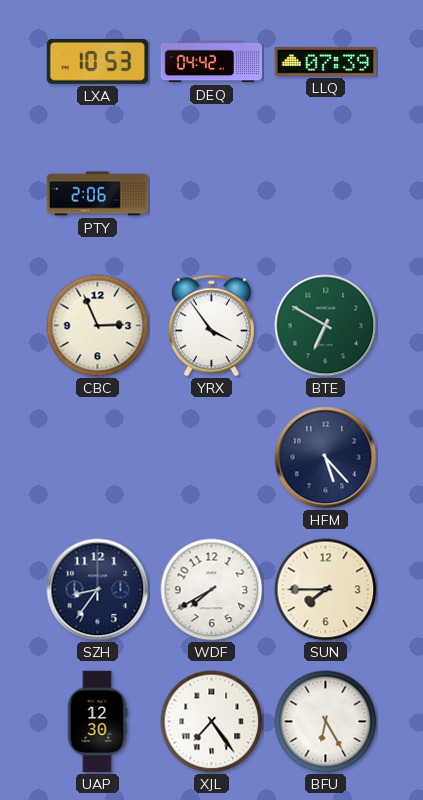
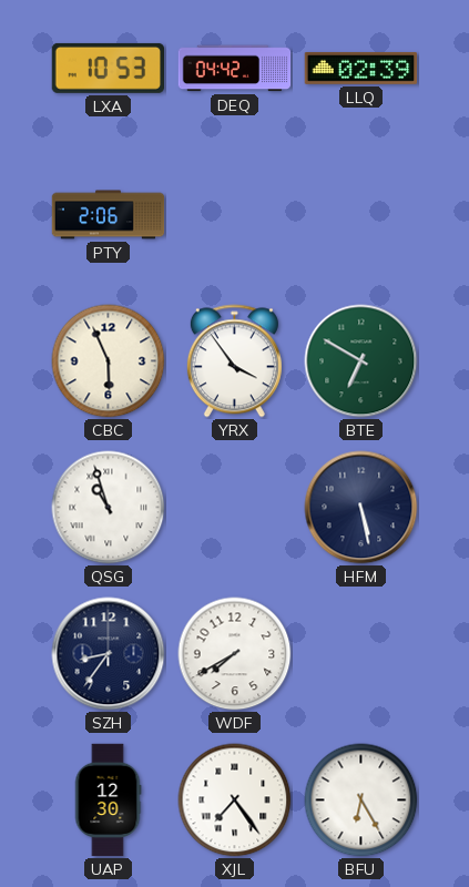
LLQ: 07:39 -> 02:39
CBC: 2:56 -> 5:56
QSG: none -> 10:57
HFM: 5:23 -> 5:28
SUN: 7:45 -> none
